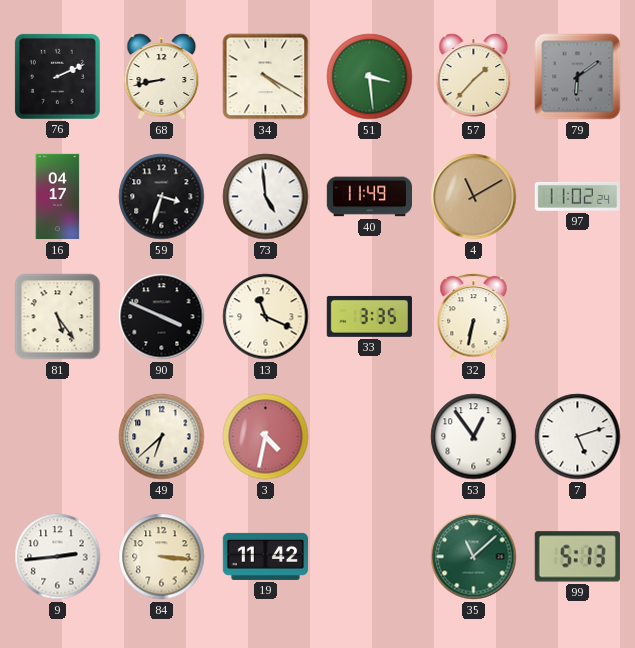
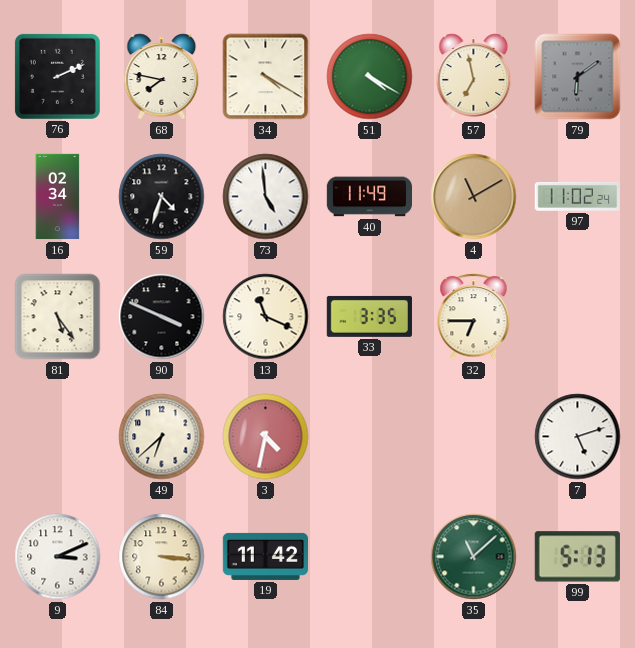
68: 8:43 -> 7:47
51: 3:29 -> 4:20
57: 1:37 -> 6:58
16: 04:17 -> 02:34
59: 3:33 -> 4:33
32: 6:32 -> 6:45
53: 12:54 -> none
9: 2:44 -> 3:11
